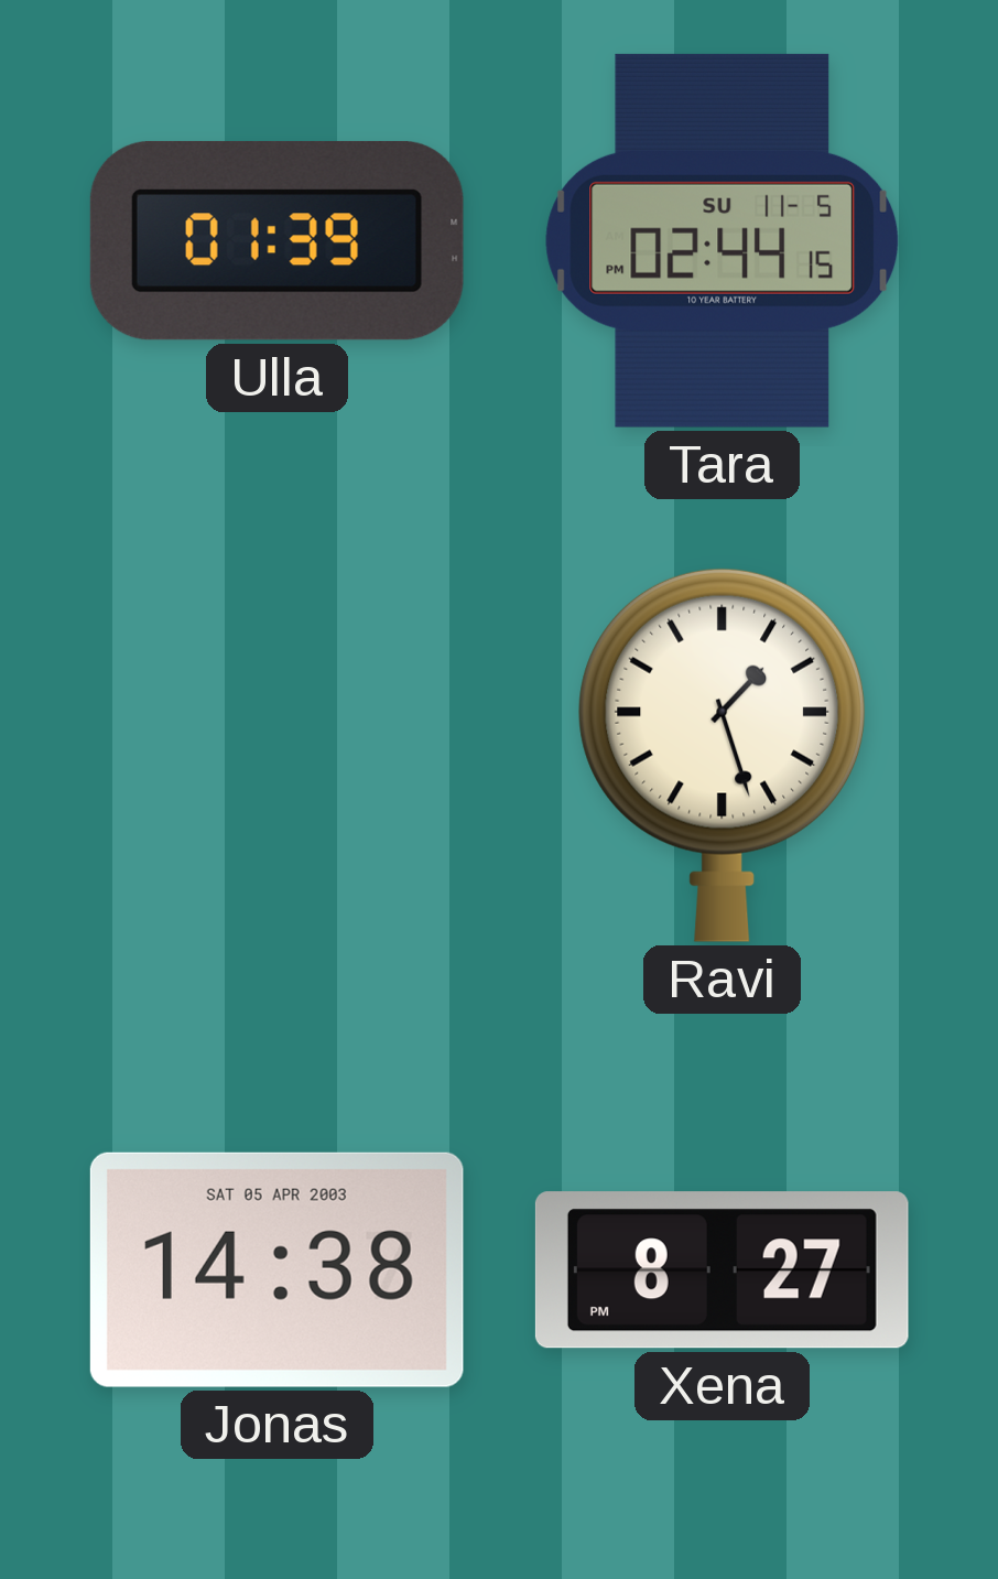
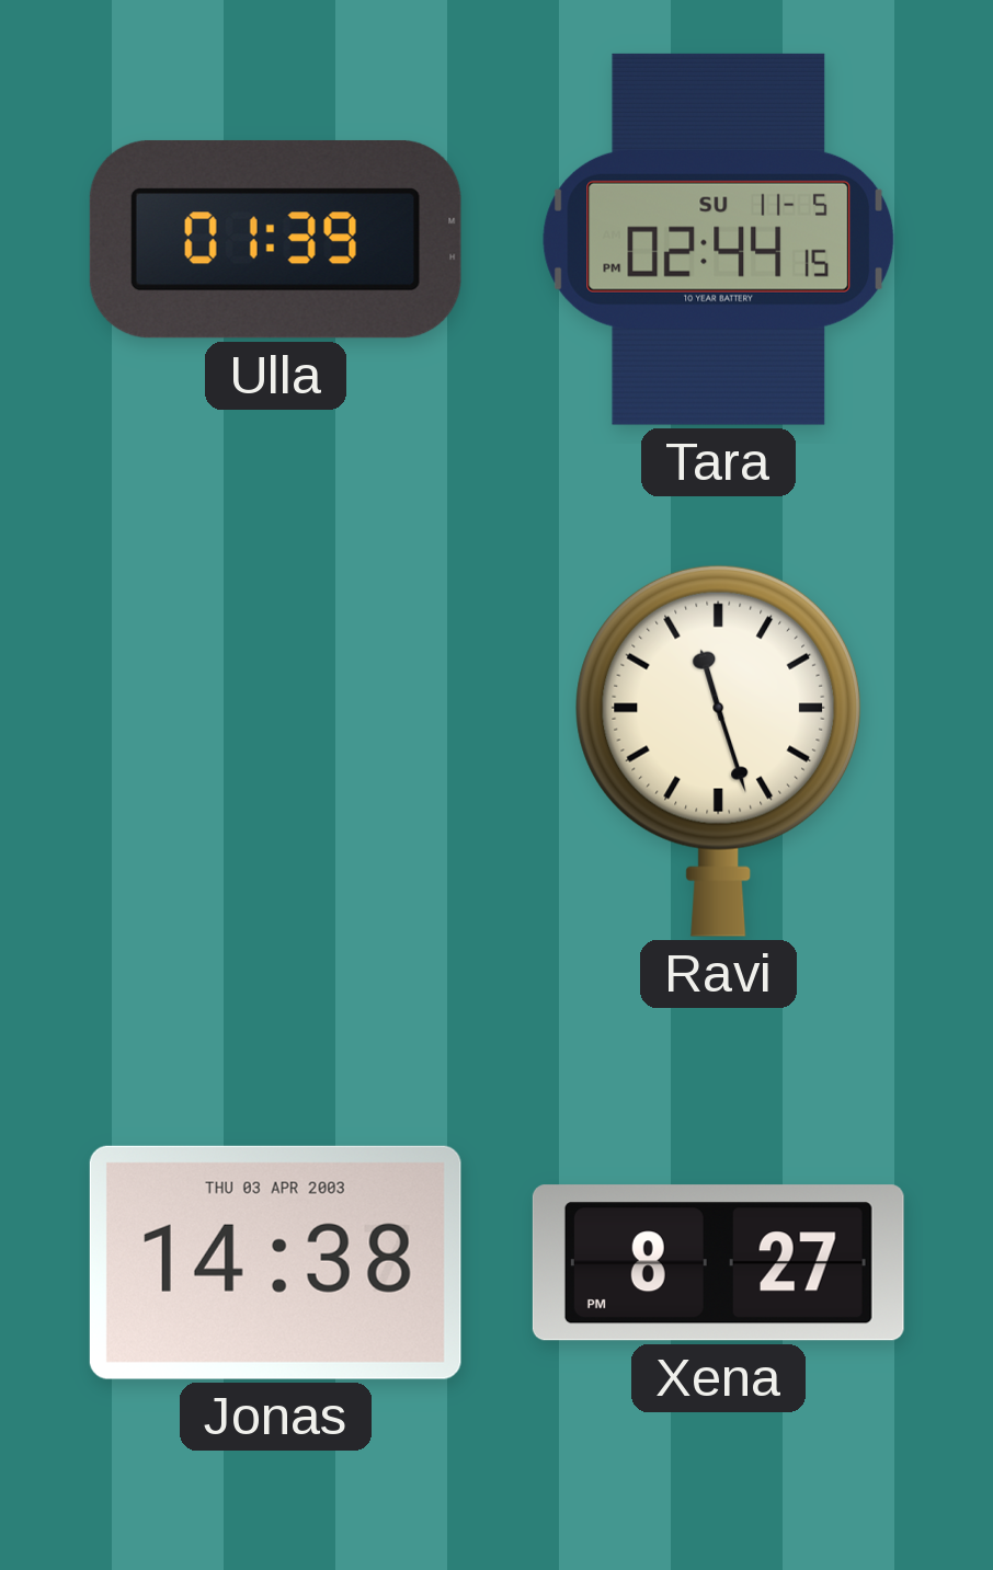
Ravi: 1:27 -> 11:27
Jonas date: SAT 05 APR 2003 -> THU 03 APR 2003
